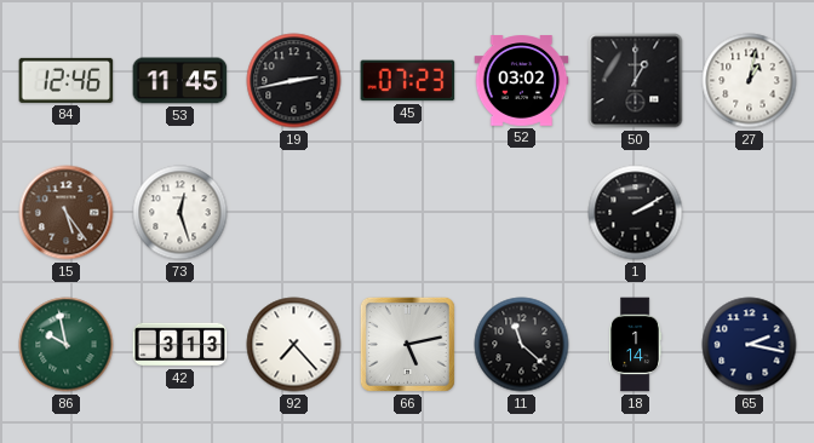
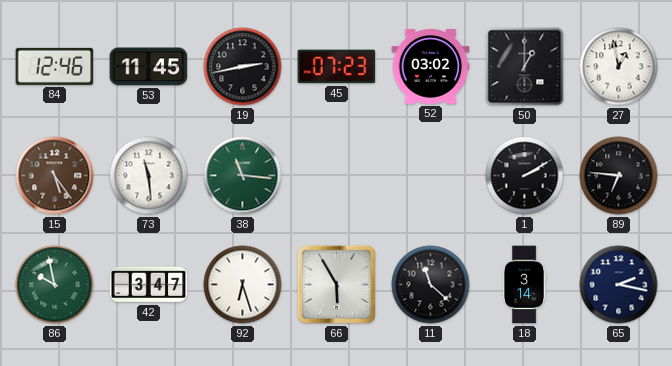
27: 1:02 -> 12:58
73: 12:27 -> 11:29
38: none -> 11:16
89: none -> 6:46
42: 3:13 -> 3:47
92: 7:23 -> 6:27
66: 5:13 -> 5:55
18: 1:14 -> 3:14
